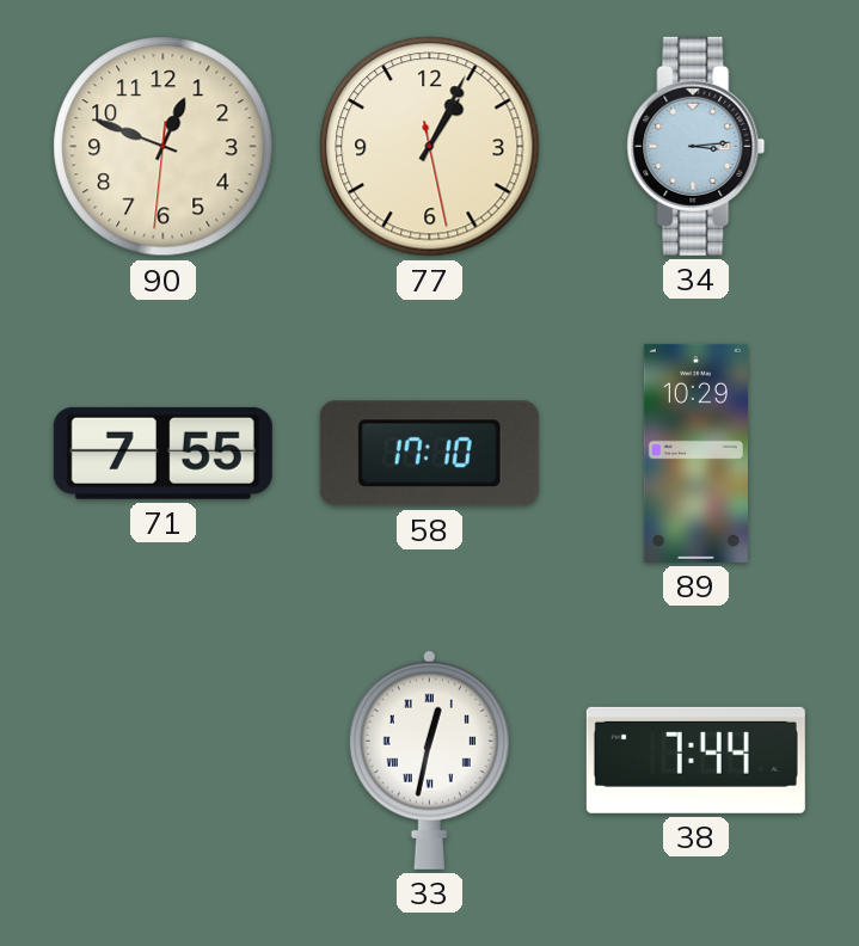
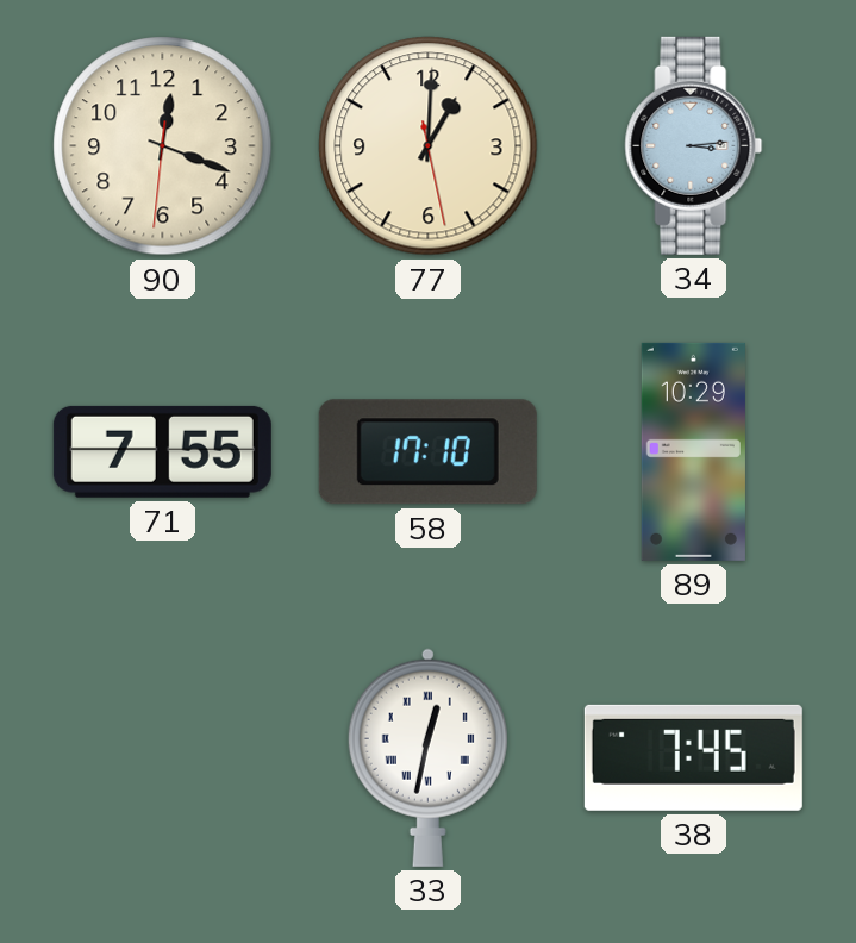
90: 12:48 -> 12:18
77: 1:04 -> 1:00
38: 7:44 -> 7:45
